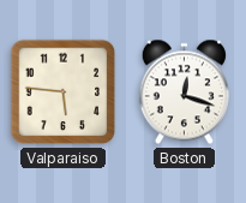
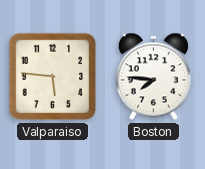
Boston: 12:18 -> 7:46
